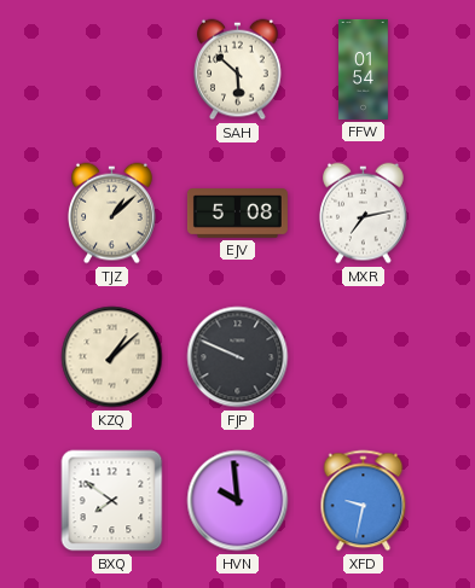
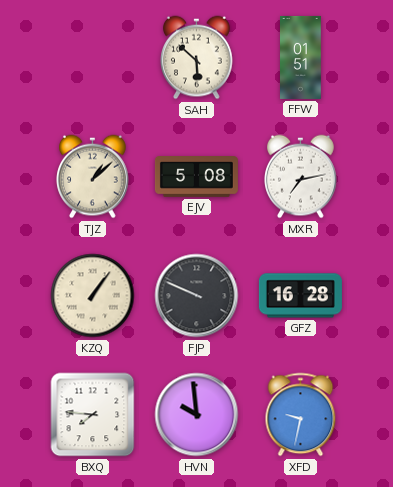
FFW: 01:54 -> 01:51
KZQ: 1:08 -> 1:06
GFZ: none -> 16:28
BXQ: 7:51 -> 7:46
